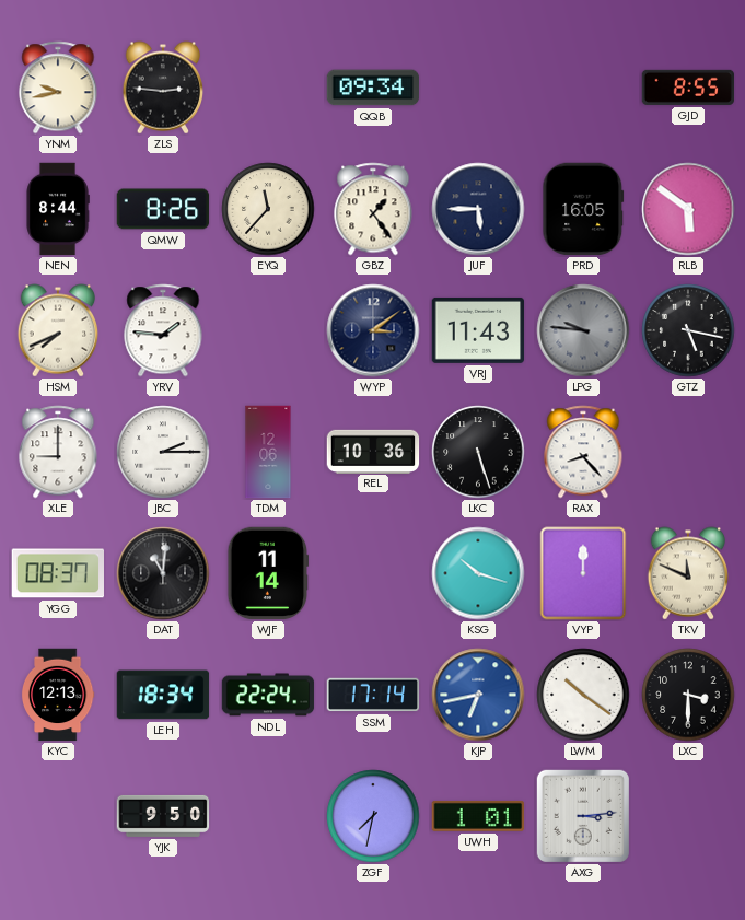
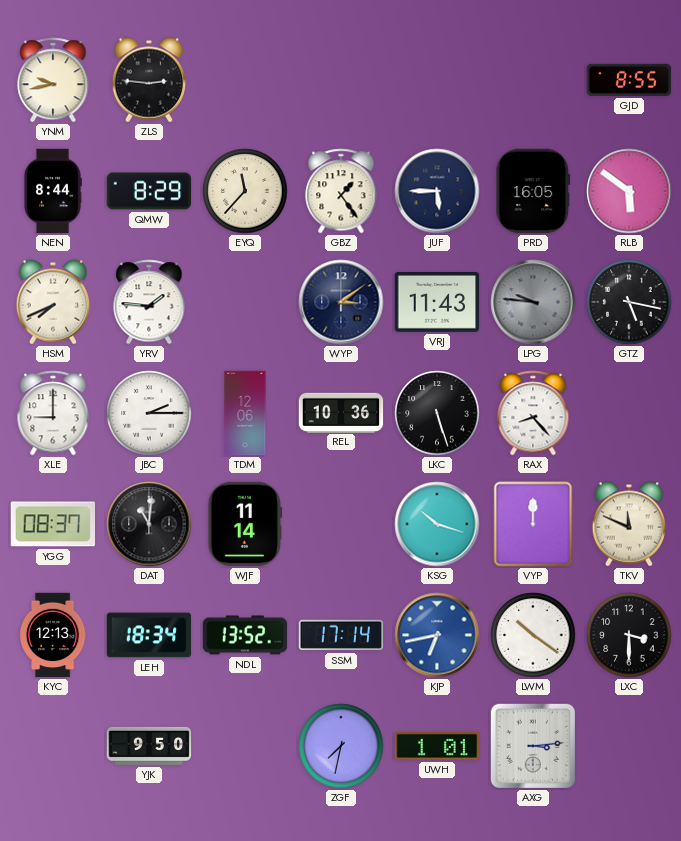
QQB: 09:34 -> none
QMW: 8:26 -> 8:29
NDL: 22:24 -> 13:52
